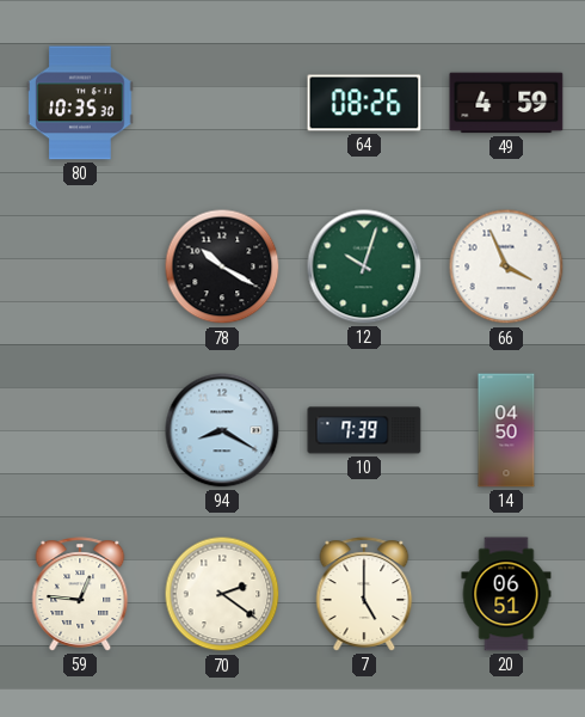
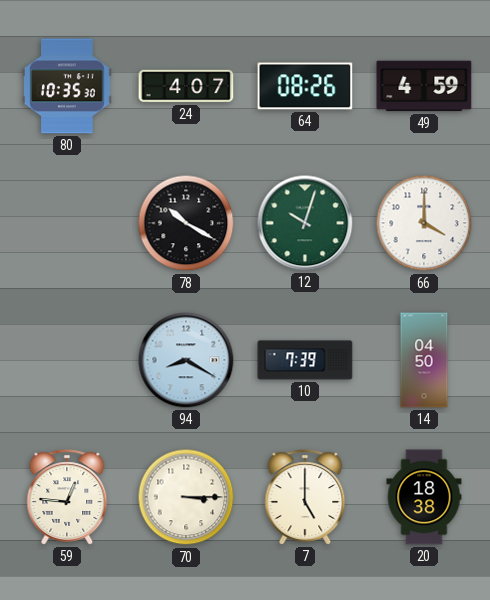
24: none -> 4:07
66: 3:56 -> 4:00
70: 2:21 -> 3:15
20: 06:51 -> 18:38
